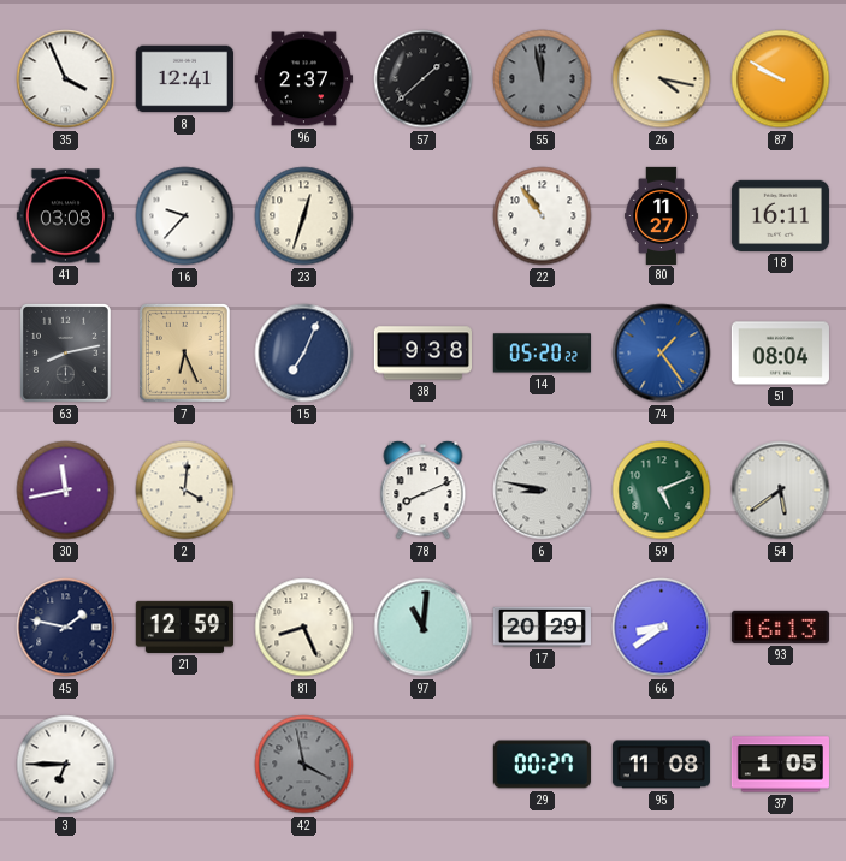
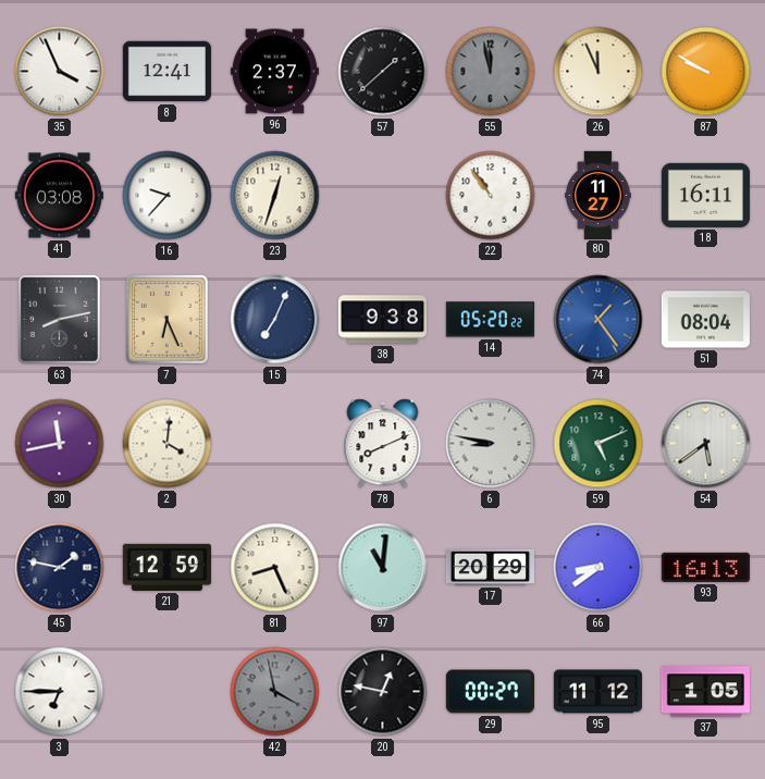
26: 4:17 -> 11:56
20: none -> 12:47
95: 11:08 -> 11:12
